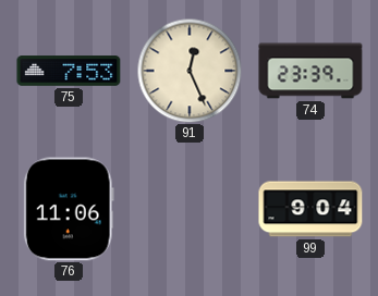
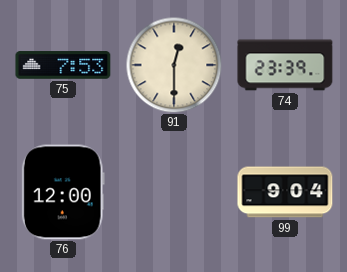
91: 12:26 -> 12:30
76: 11:06 -> 12:00
